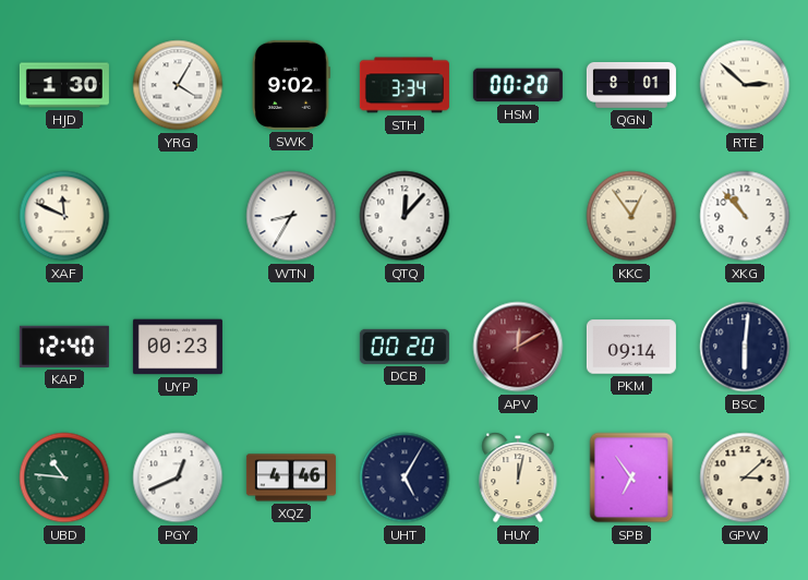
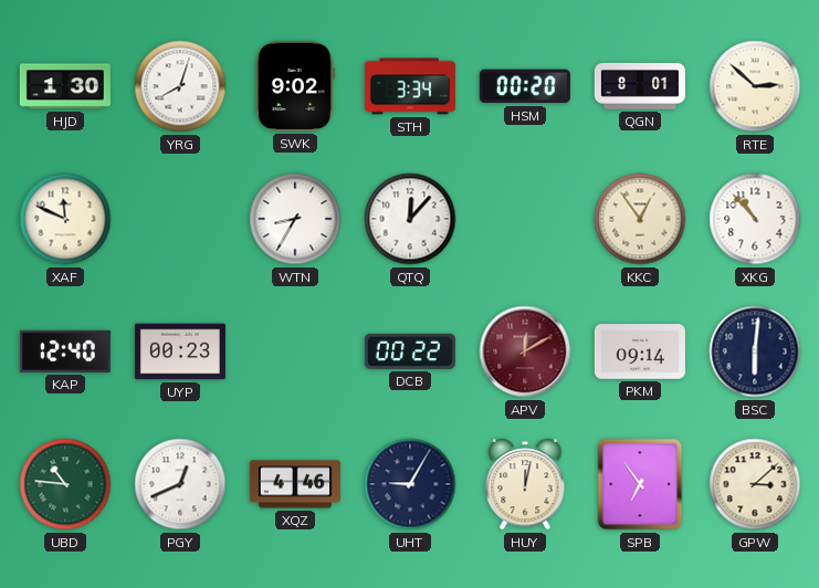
YRG: 4:05 -> 8:03
DCB: 00:20 -> 00:22
UHT: 5:05 -> 9:05
